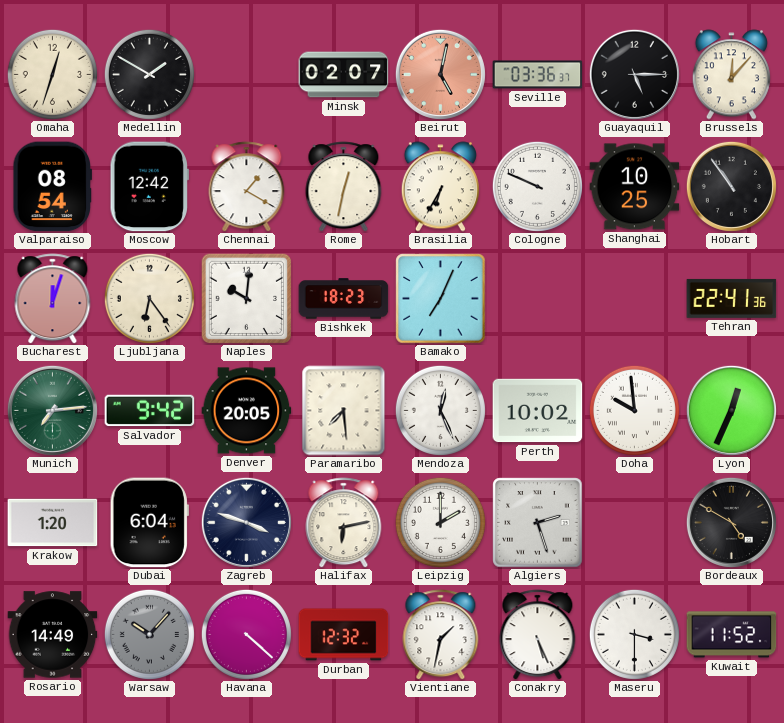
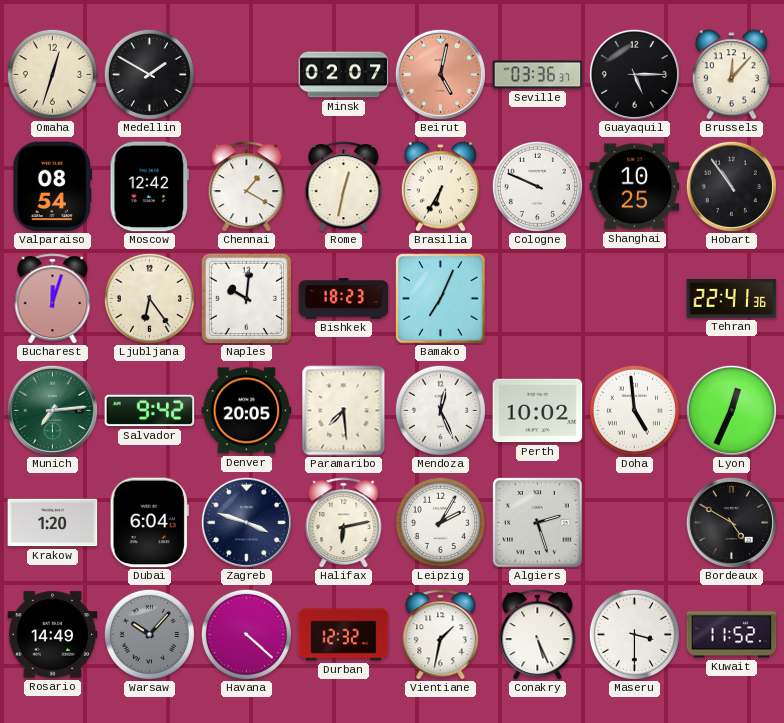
Doha: 9:59 -> 4:59
Leipzig: 2:00 -> 2:05
